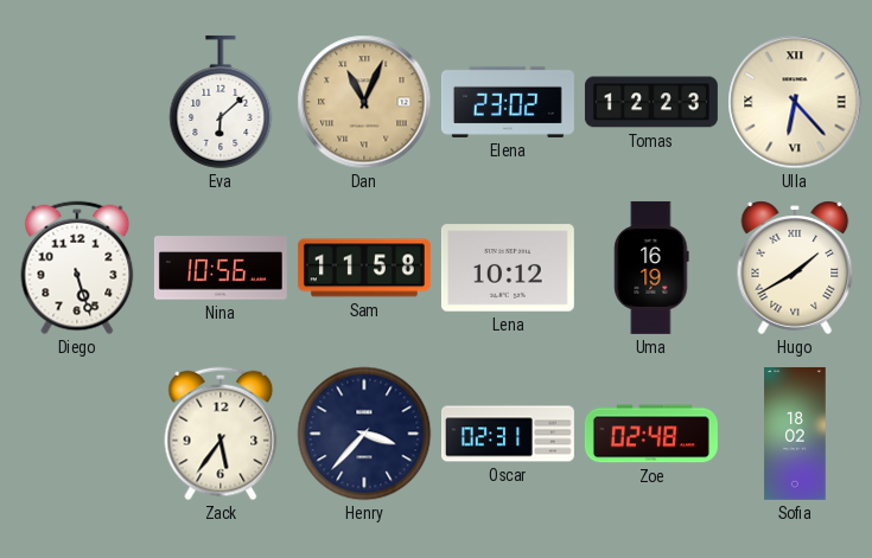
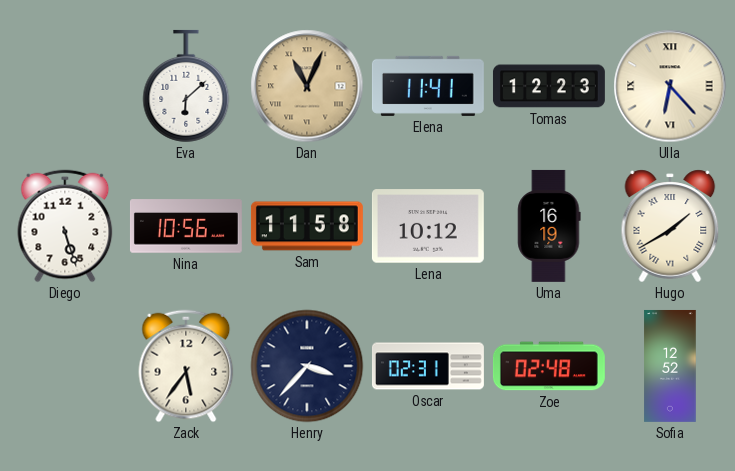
Elena: 23:02 -> 11:41
Sofia: 18:02 -> 12:52
